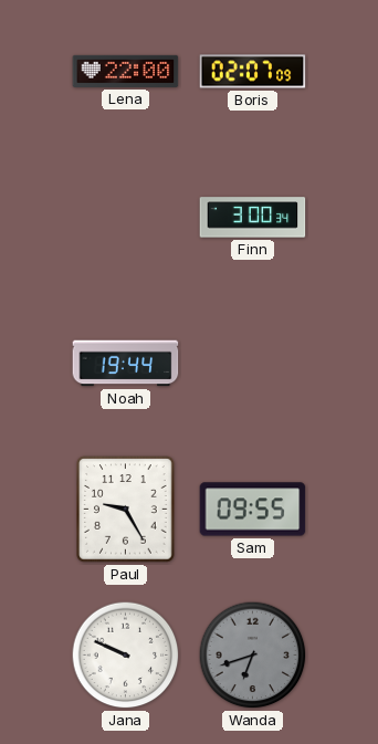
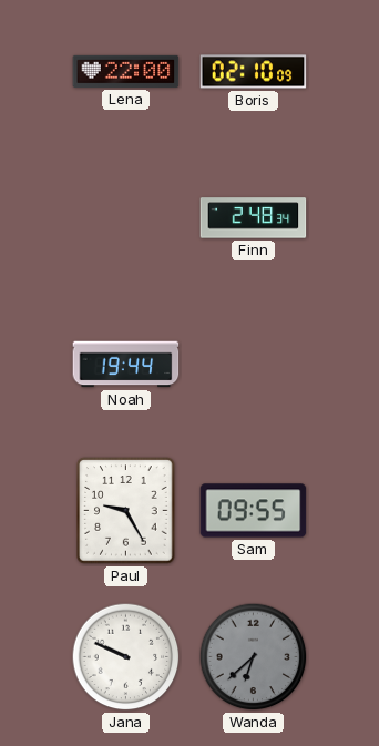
Boris: 02:07 -> 02:10
Finn: 3:00 -> 2:48
Wanda: 6:42 -> 6:38
